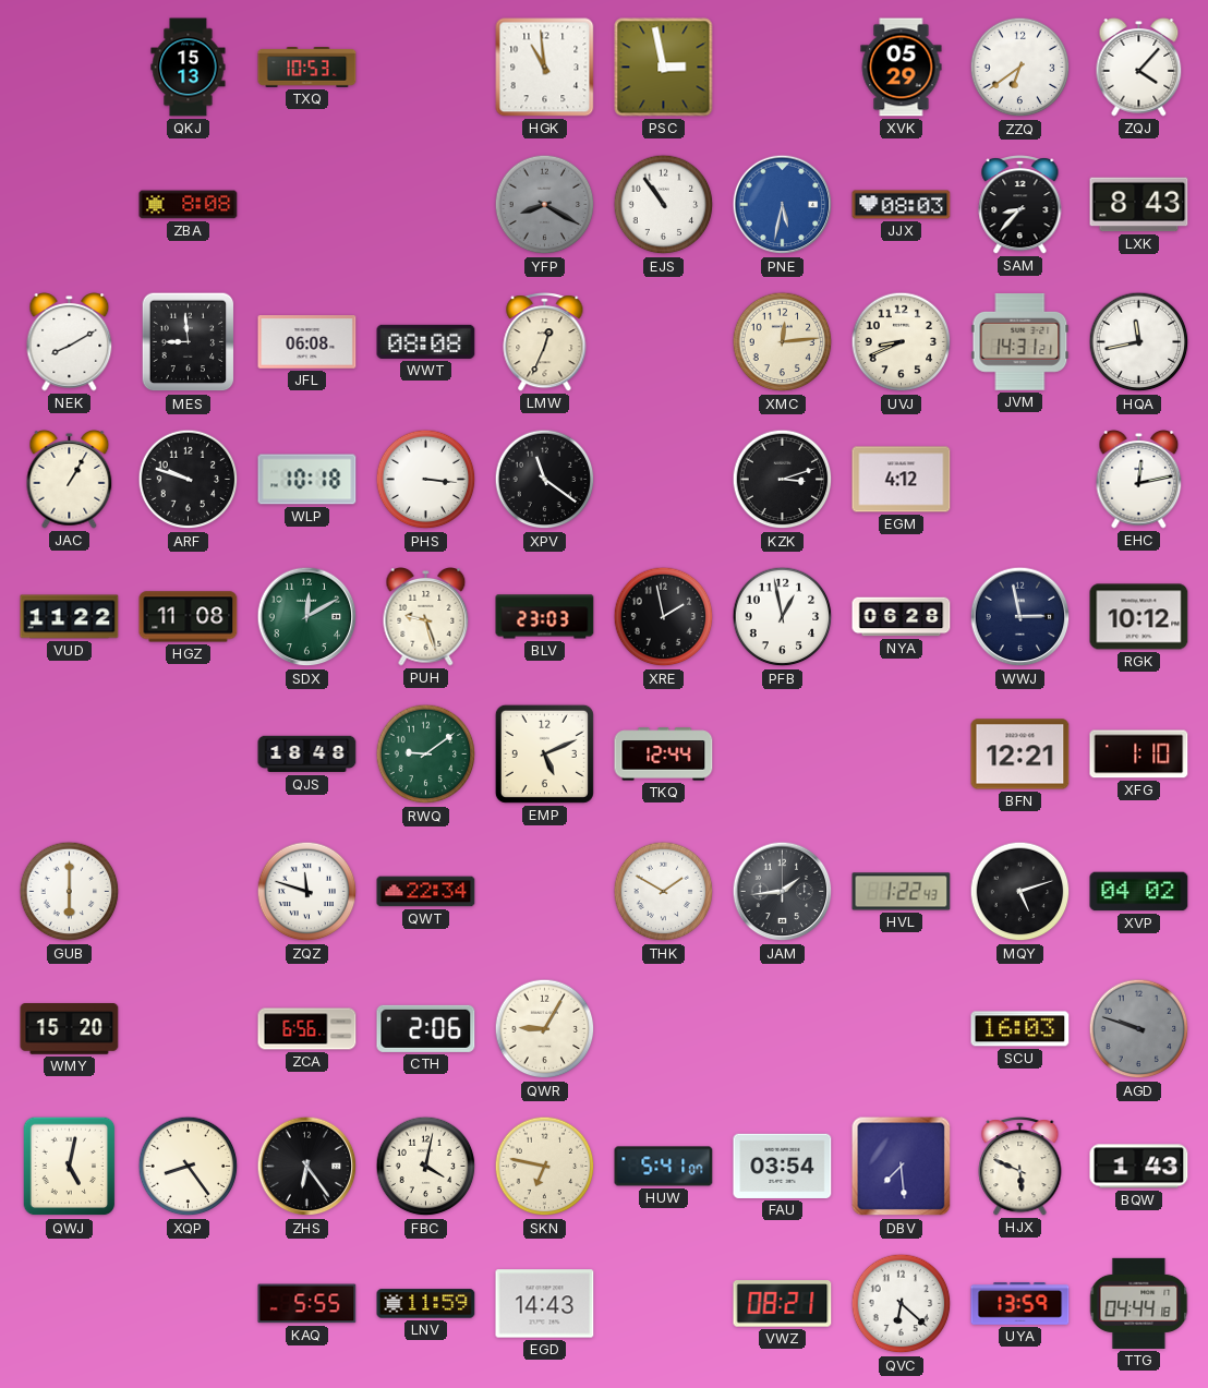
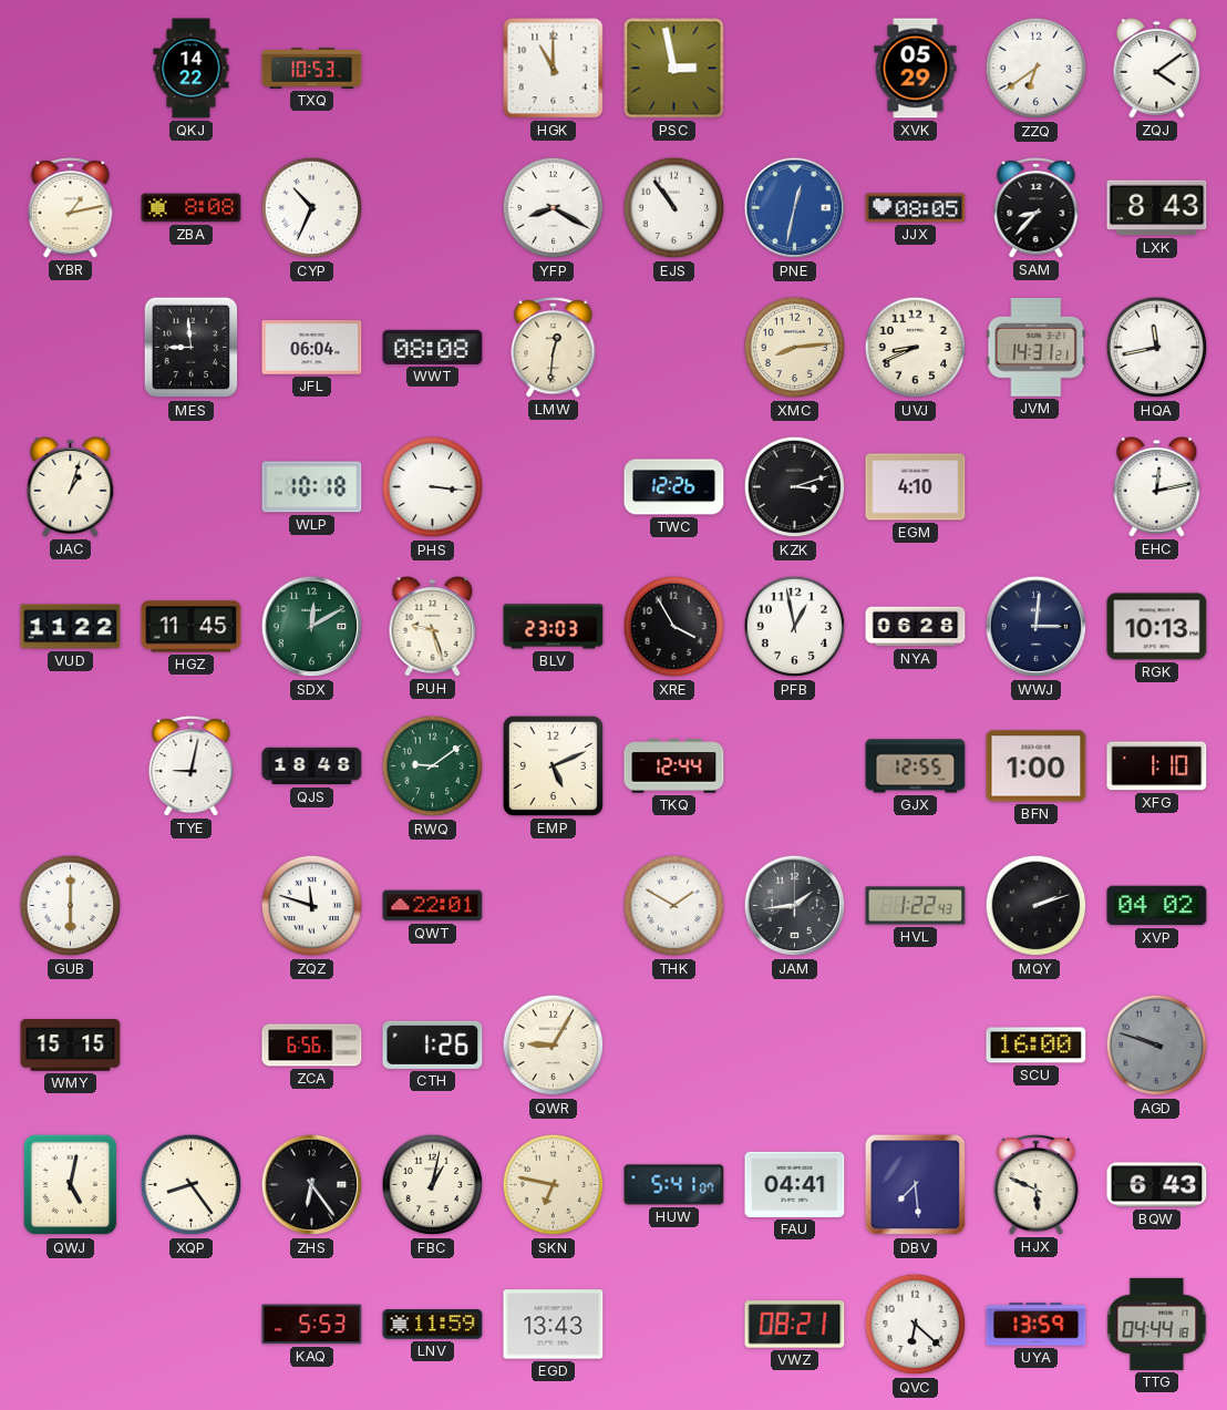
QKJ: 15:13 -> 14:22
HGK: 10:59 -> 11:00
ZQJ: 4:07 -> 4:09
YBR: none -> 1:13
CYP: none -> 10:34
YFP dial: grey -> white
PNE: 5:32 -> 12:32
JJX: 08:03 -> 08:05
NEK: 8:10 -> none
JFL: 06:08 -> 06:04
LMW: 12:34 -> 12:31
XMC: 12:14 -> 8:14
JAC: 1:05 -> 1:03
ARF: 9:48 -> none
XPV: 11:21 -> none
TWC: none -> 12:26
EGM: 4:12 -> 4:10
HGZ: 11:08 -> 11:45
XRE: 1:58 -> 3:55
WWJ: 2:58 -> 3:01
RGK: 10:12 -> 10:13
TYE: none -> 9:02
GJX: none -> 12:55
BFN: 12:21 -> 1:00
QWT: 22:34 -> 22:01
MQY: 5:12 -> 2:12
WMY: 15:20 -> 15:15
CTH: 2:06 -> 1:26
SCU: 16:03 -> 16:00
FBC: 4:02 -> 1:02
FAU: 03:54 -> 04:41
BQW: 1:43 -> 6:43
KAQ: 5:55 -> 5:53
EGD: 14:43 -> 13:43
